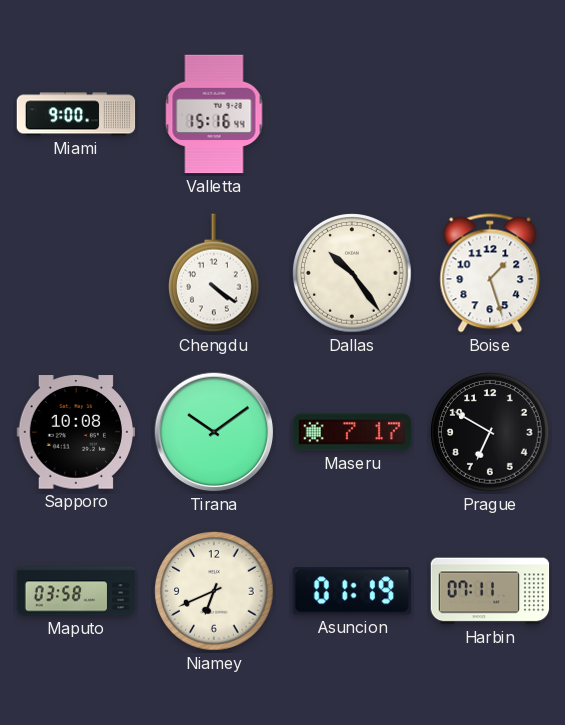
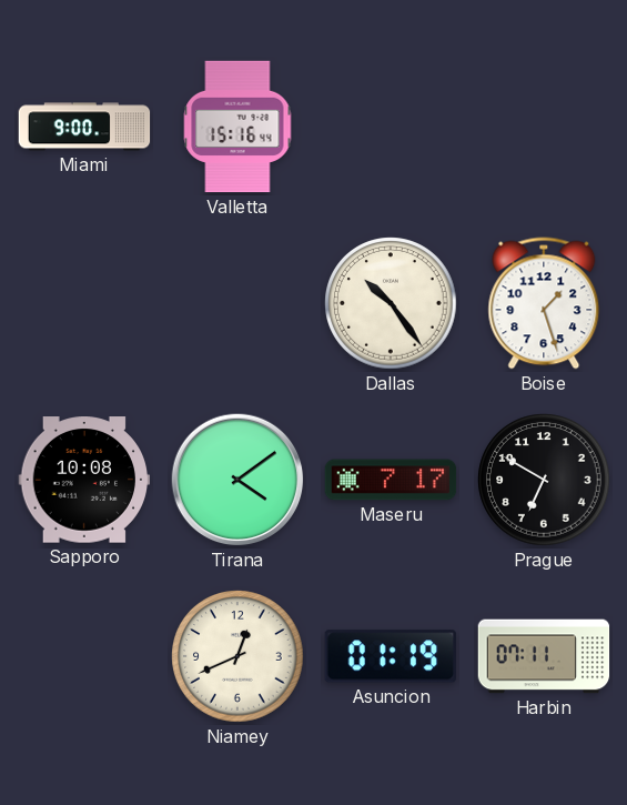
Chengdu: 4:21 -> none
Tirana: 10:09 -> 4:09
Maputo: 03:58 -> none
Niamey: 6:41 -> 12:41
